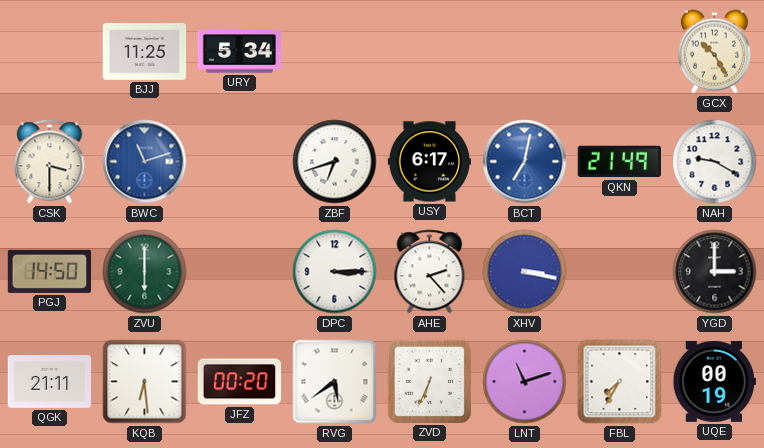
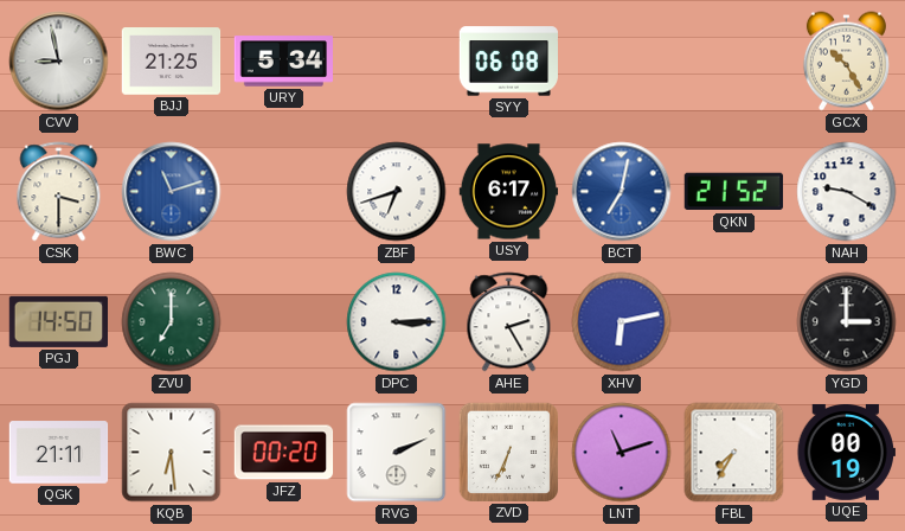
CVV: none -> 8:58
BJJ: 11:25 -> 21:25
SYY: none -> 06:08
QKN: 21:49 -> 21:52
ZVU: 6:00 -> 7:00
AHE: 2:23 -> 2:25
XHV: 3:17 -> 6:13
RVG: 5:39 -> 2:11
